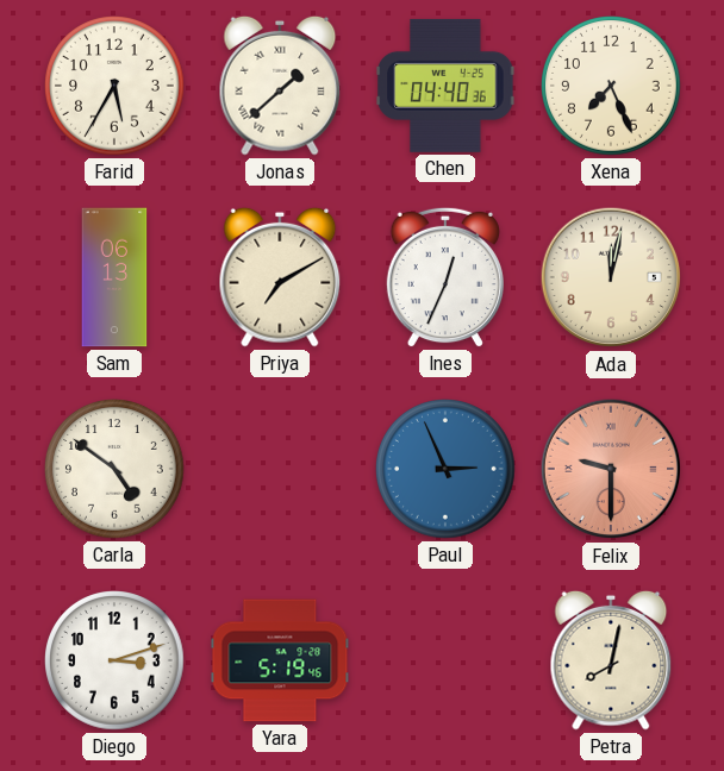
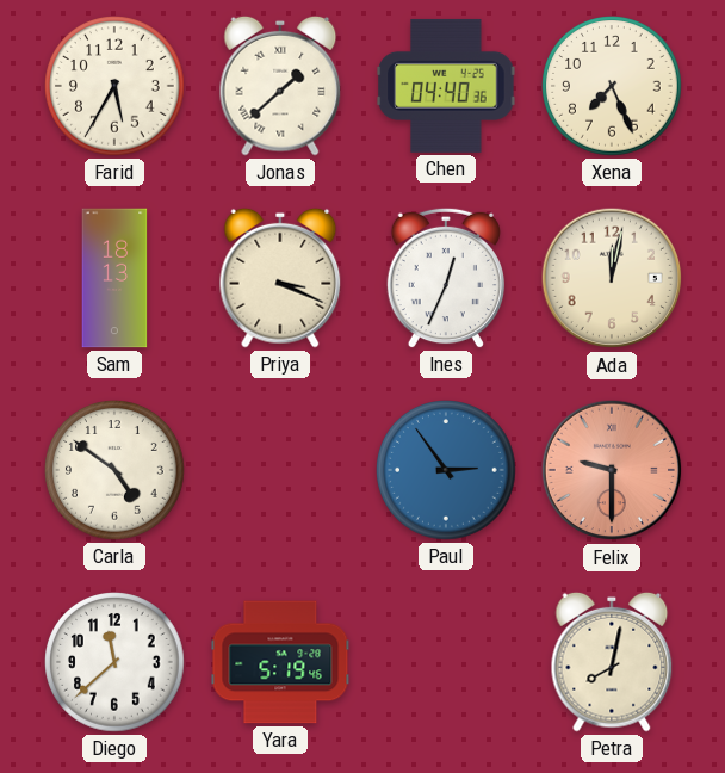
Sam: 06:13 -> 18:13
Priya: 7:10 -> 3:19
Paul: 2:56 -> 2:54
Diego: 3:12 -> 11:38
